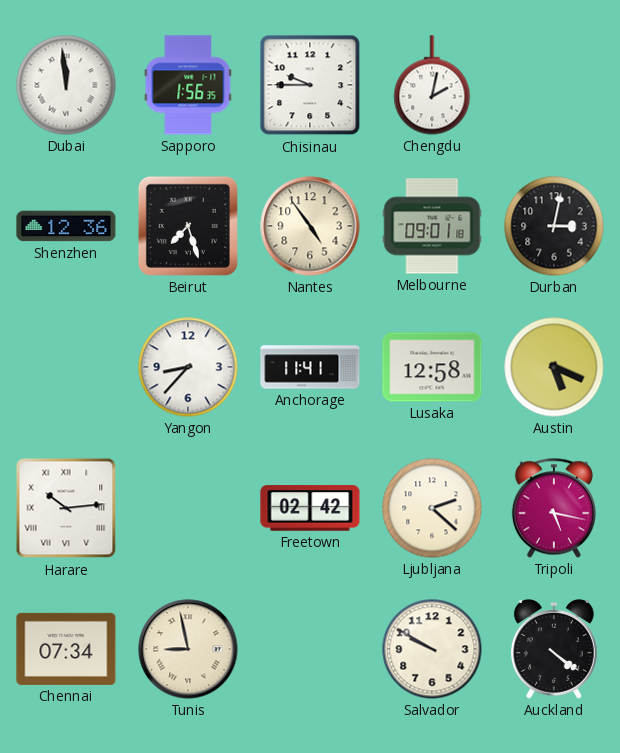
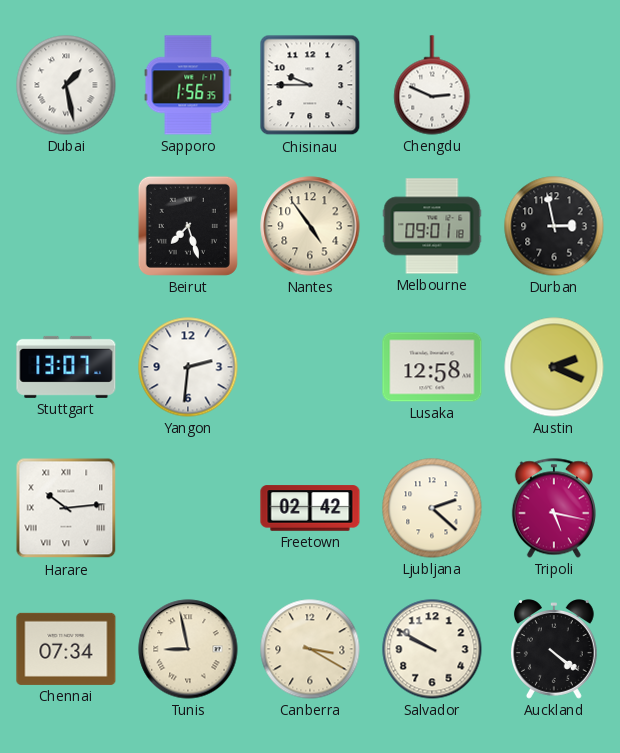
Dubai: 11:59 -> 1:28
Chengdu: 2:02 -> 2:49
Shenzhen: 12:36 -> none
Durban: 3:02 -> 2:58
Stuttgart: none -> 13:07
Yangon: 8:37 -> 2:31
Anchorage: 11:41 -> none
Austin: 5:19 -> 2:19
Canberra: none -> 3:20
